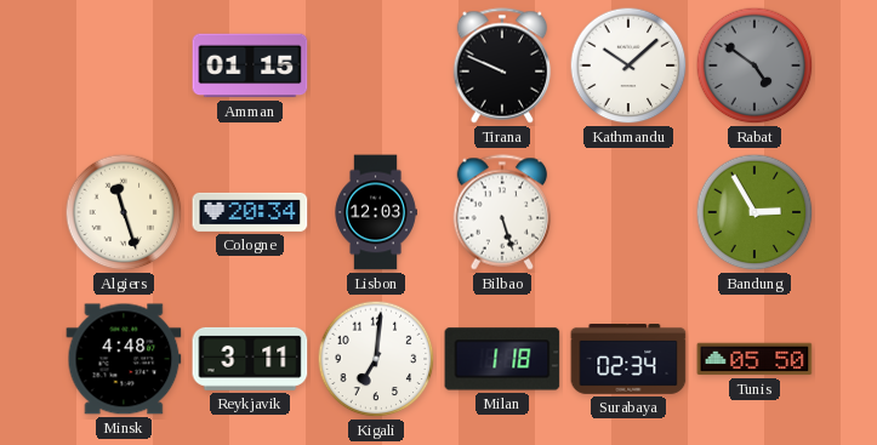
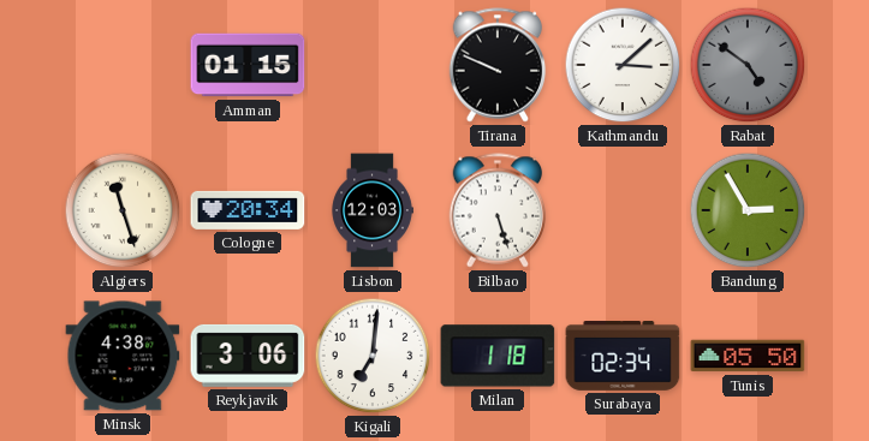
Kathmandu: 10:08 -> 3:08
Minsk: 4:48 -> 4:38
Reykjavik: 3:11 -> 3:06
